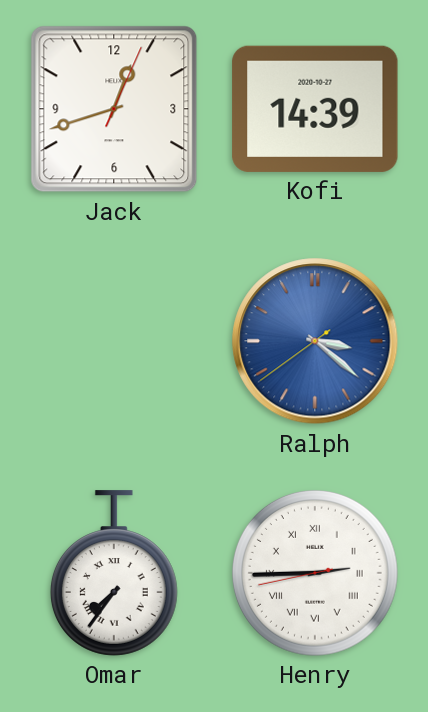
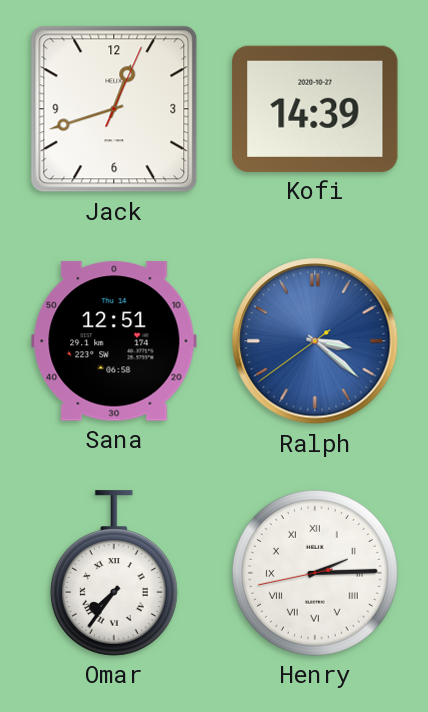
Sana: none -> 12:51
Henry: 2:44 -> 2:14
